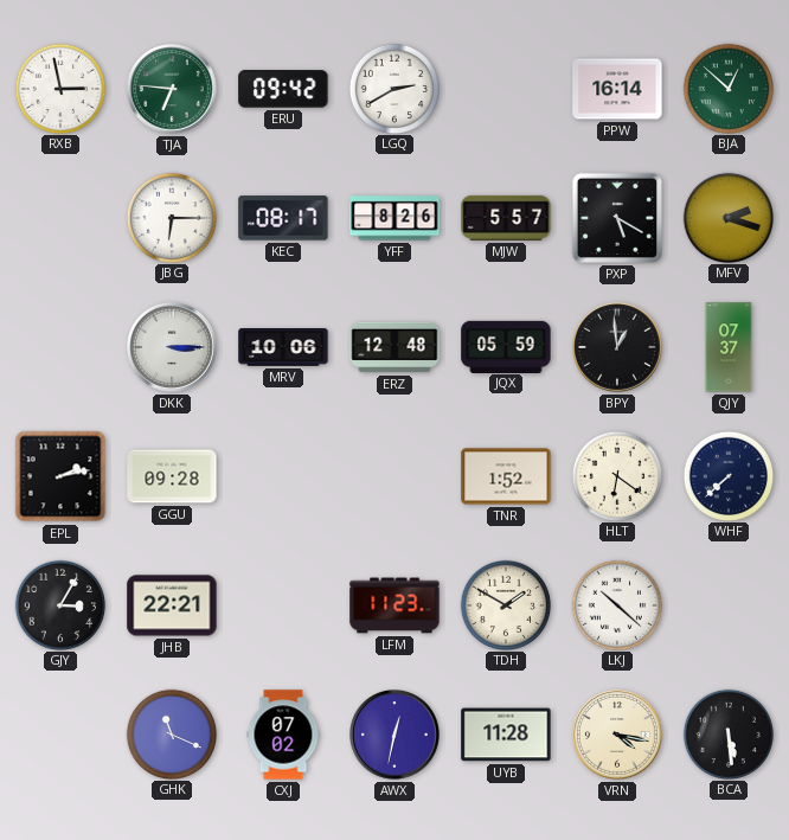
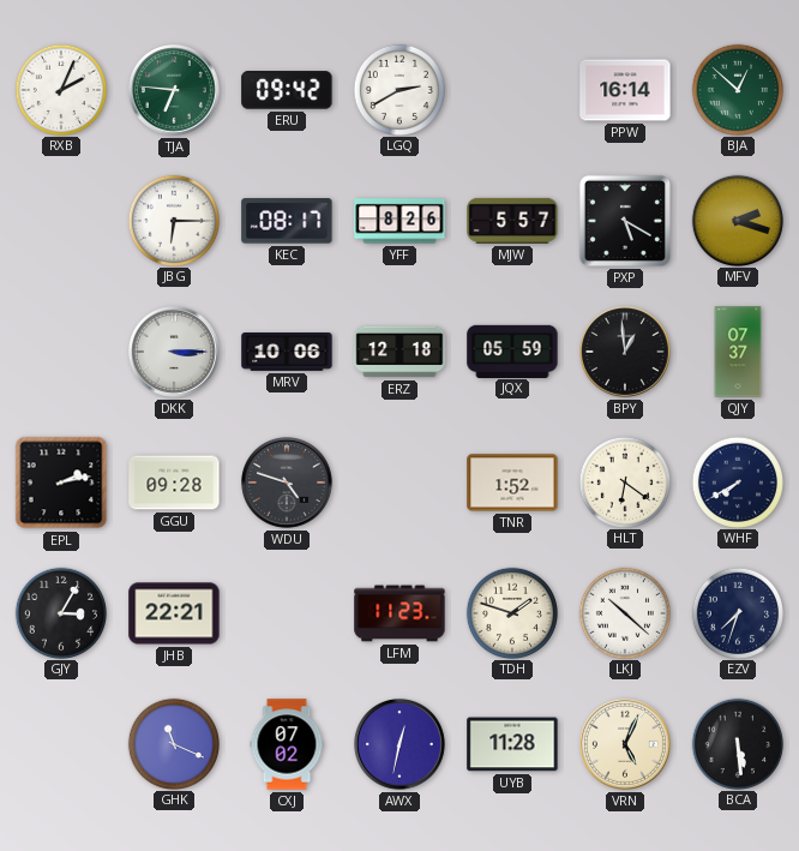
RXB: 2:58 -> 2:04
ERZ: 12:48 -> 12:18
WDU: none -> 4:48
WHF: 7:38 -> 7:40
TDH: 1:50 -> 1:48
EZV: none -> 7:33
VRN: 4:17 -> 5:04
